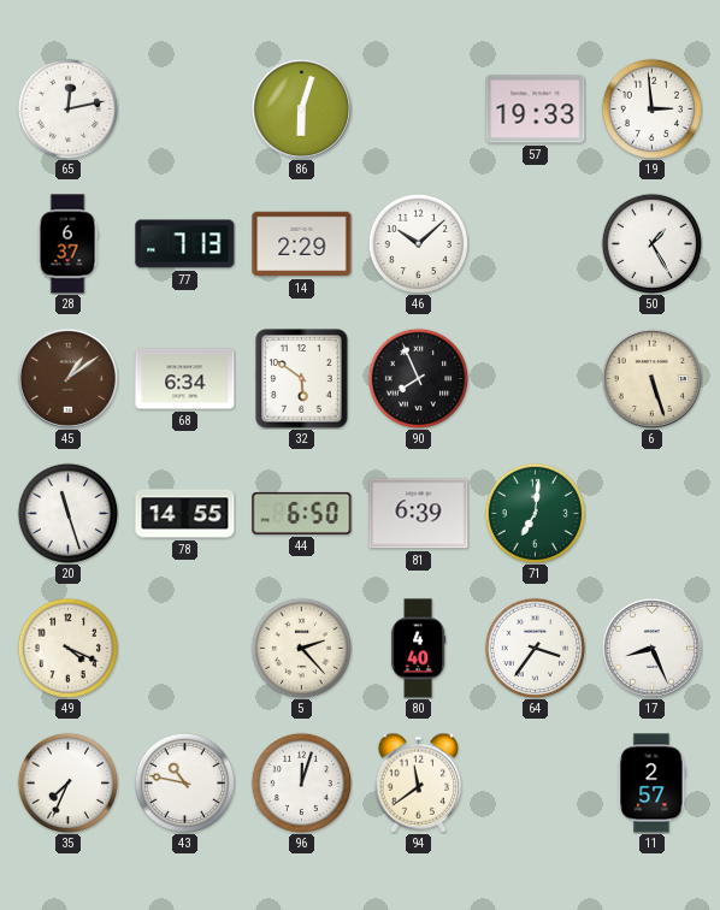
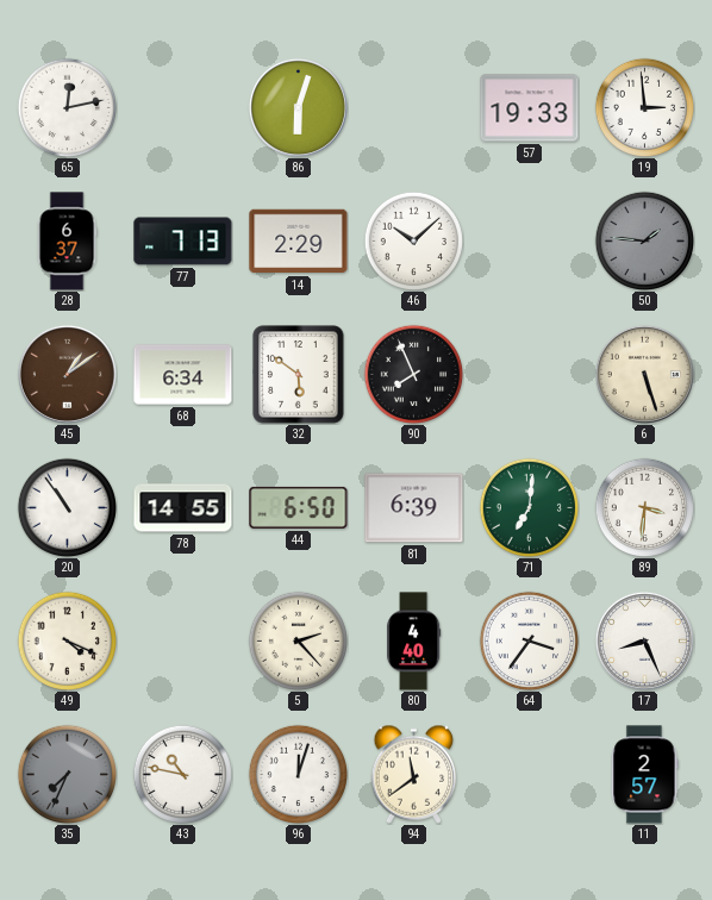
50: 1:25 -> 1:46
50 dial: white -> grey
20: 11:27 -> 10:54
89: none -> 3:31
35 dial: white -> grey
